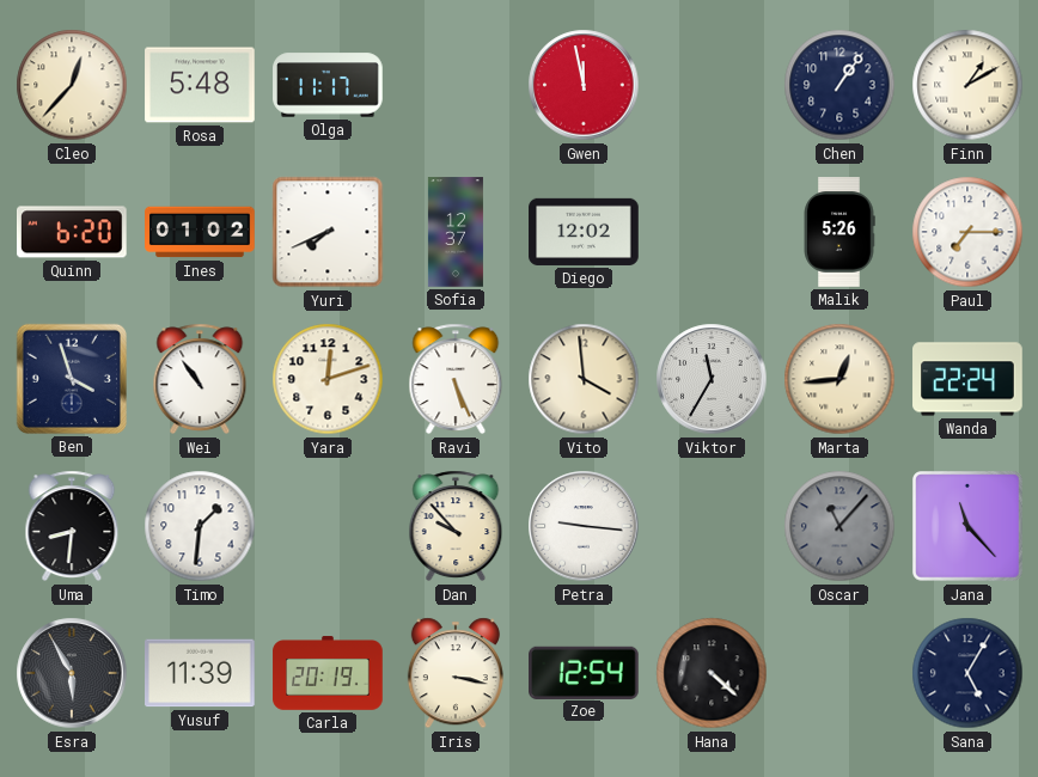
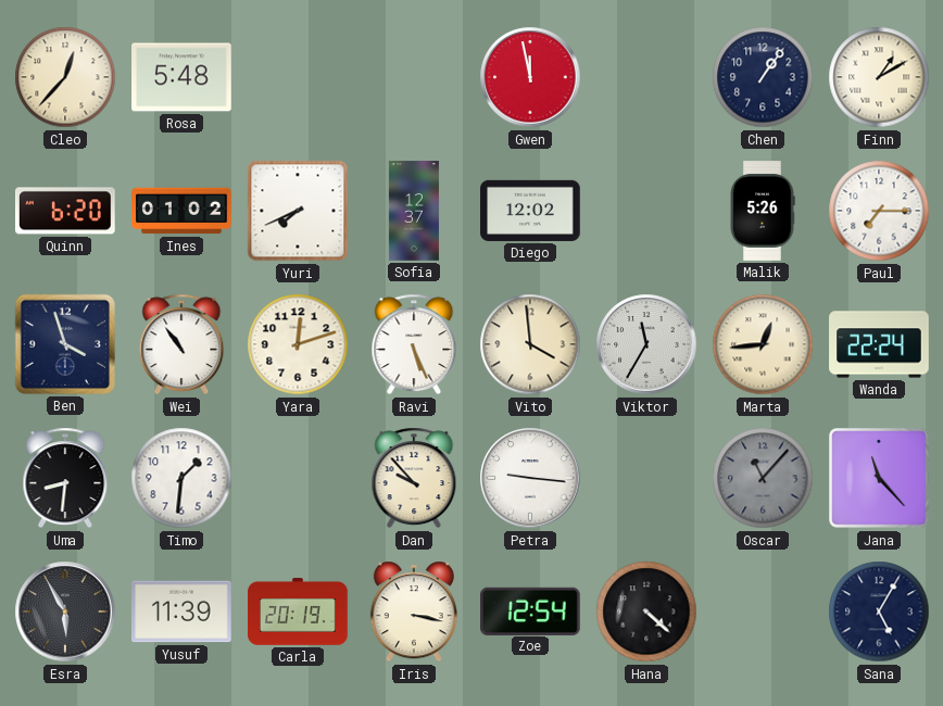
Olga: 11:17 -> none
